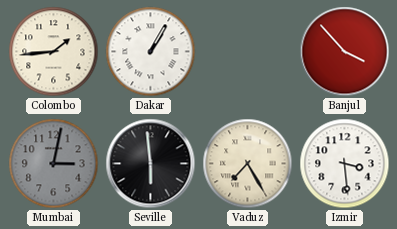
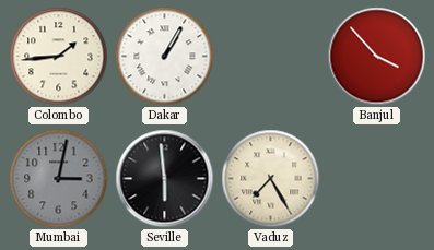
Izmir: 3:29 -> none
